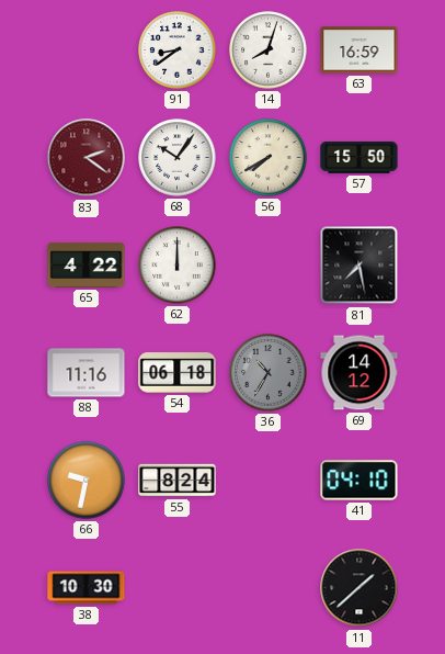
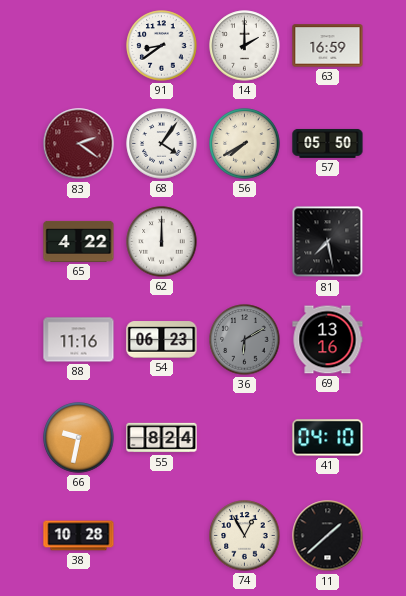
14: 8:03 -> 2:00
68: 10:06 -> 4:06
57: 15:50 -> 05:50
54: 06:18 -> 06:23
36: 10:35 -> 6:10
69: 14:12 -> 13:16
38: 10:30 -> 10:28
74: none -> 12:55
